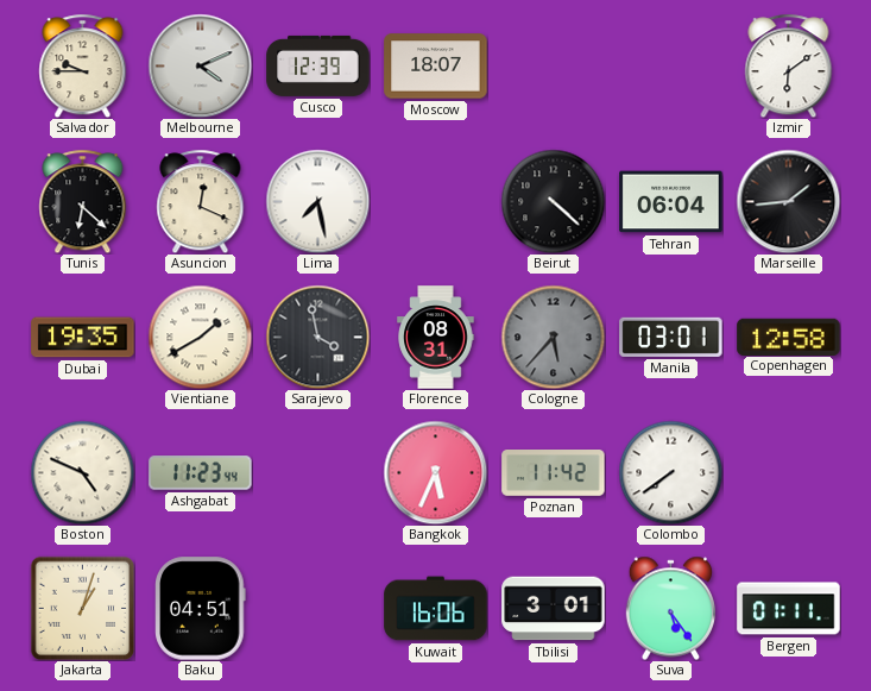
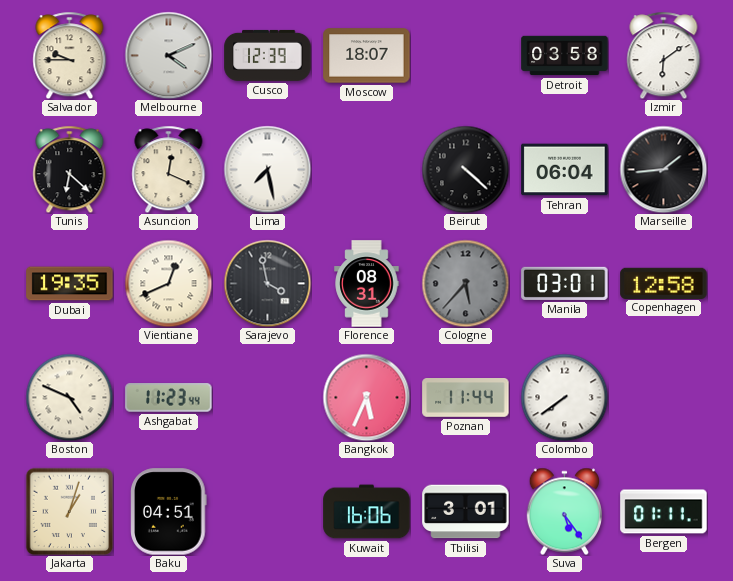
Detroit: none -> 03:58
Vientiane: 1:40 -> 12:41
Poznan: 11:42 -> 11:44
